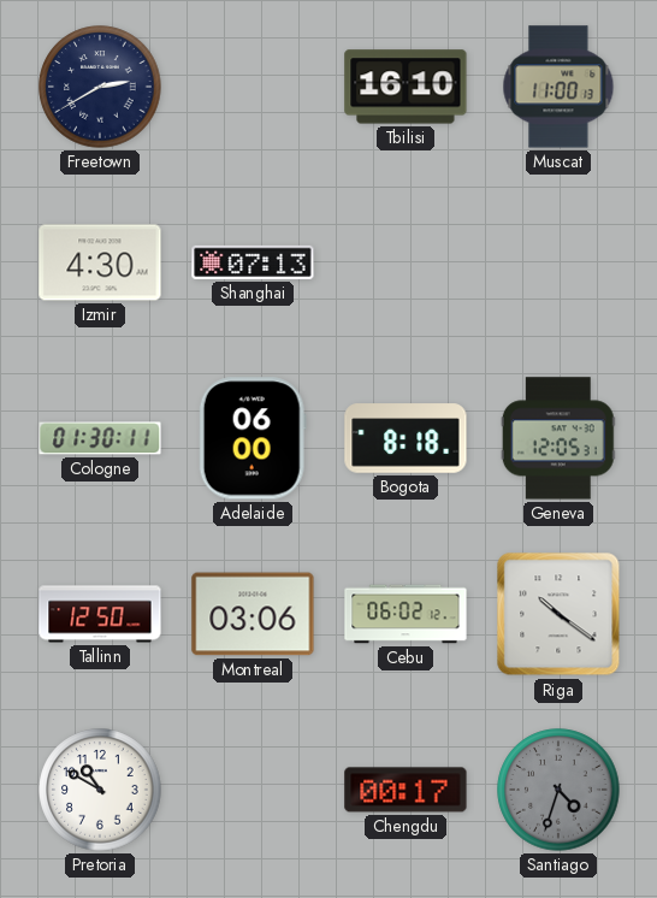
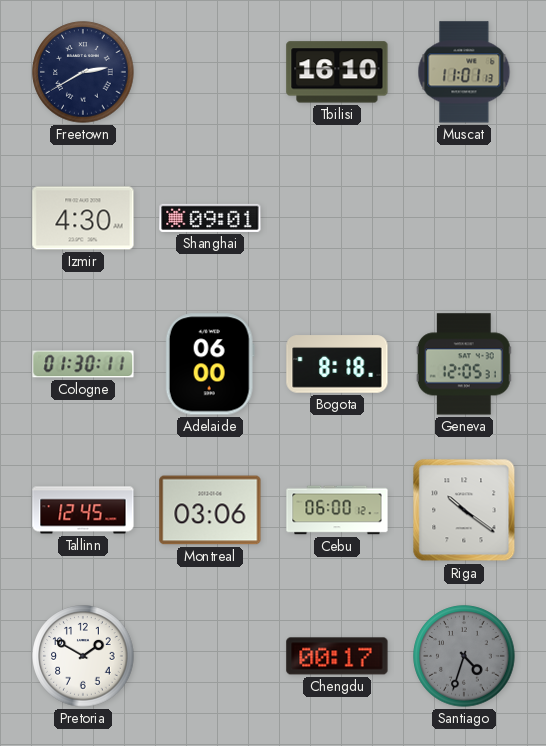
Muscat: 11:00 -> 11:01
Shanghai: 07:13 -> 09:01
Tallinn: 12:50 -> 12:45
Cebu: 06:02 -> 06:00
Pretoria: 10:50 -> 1:50
